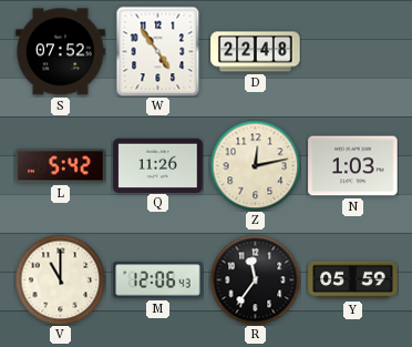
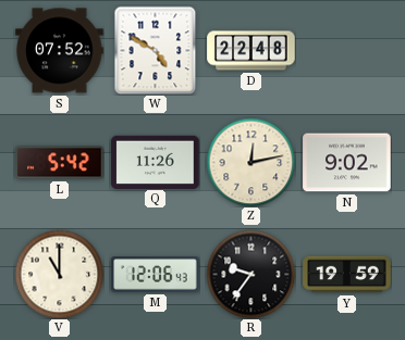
W: 4:54 -> 4:50
N: 1:03 -> 9:02
R: 11:36 -> 9:36
Y: 05:59 -> 19:59
